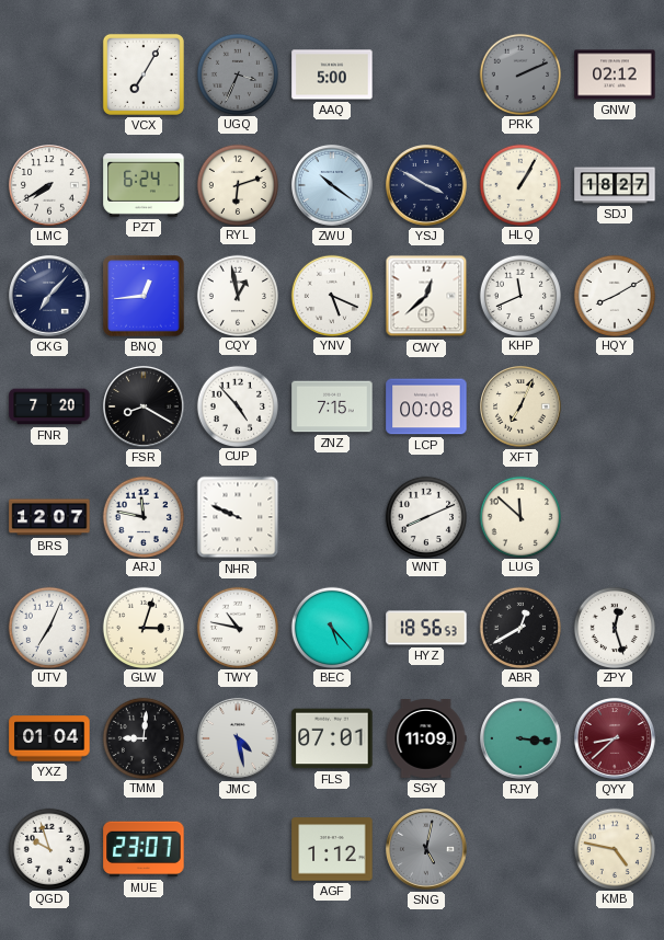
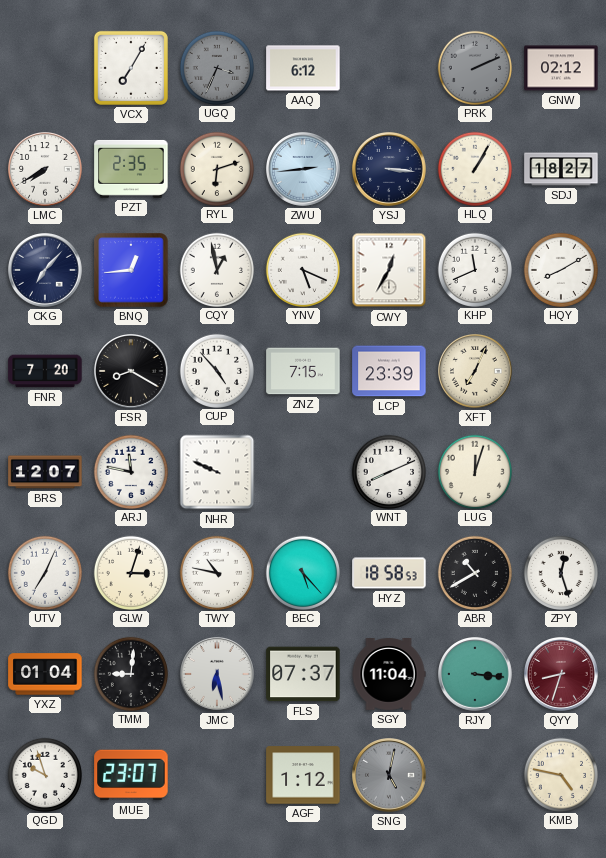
AAQ: 5:00 -> 6:12
PZT: 6:24 -> 2:35
ZWU: 10:21 -> 2:44
YSJ: 3:50 -> 3:16
CWY: 12:38 -> 12:35
LCP: 00:08 -> 23:39
LUG: 11:52 -> 12:03
HYZ: 18:56 -> 18:58
ABR: 12:40 -> 10:40
JMC: 4:28 -> 6:28
FLS: 07:01 -> 07:37
SGY: 11:09 -> 11:04
QYY: 8:38 -> 8:33
